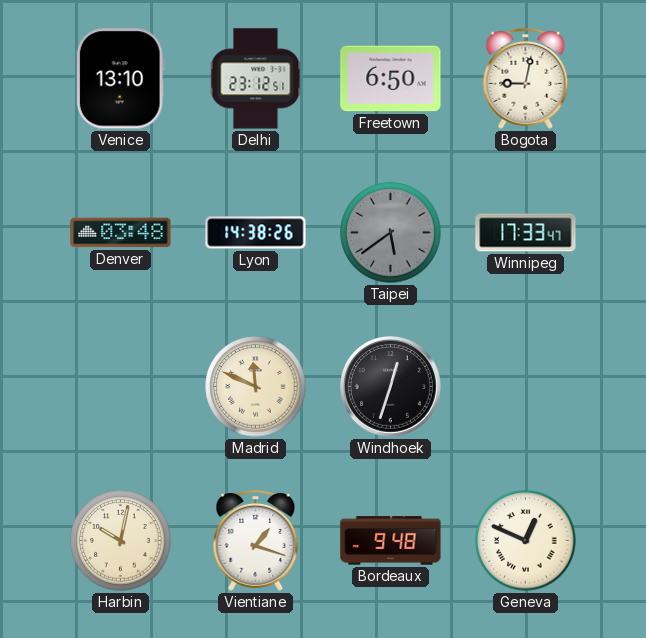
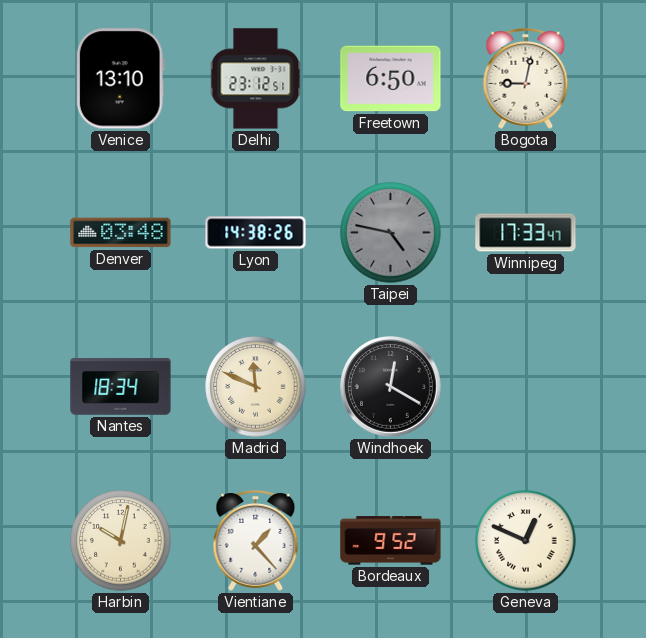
Taipei: 5:39 -> 4:47
Nantes: none -> 18:34
Windhoek: 12:33 -> 12:20
Vientiane: 1:18 -> 1:23
Bordeaux: 9:48 -> 9:52
